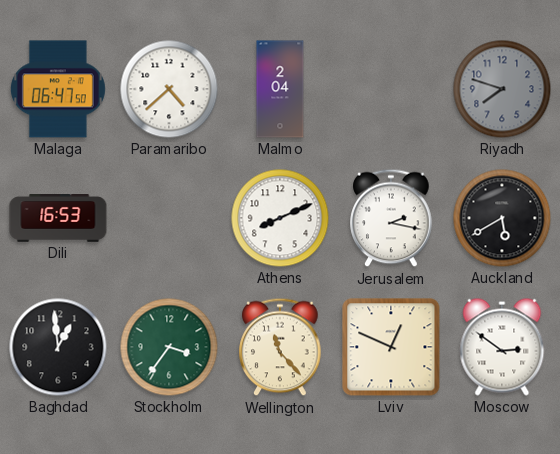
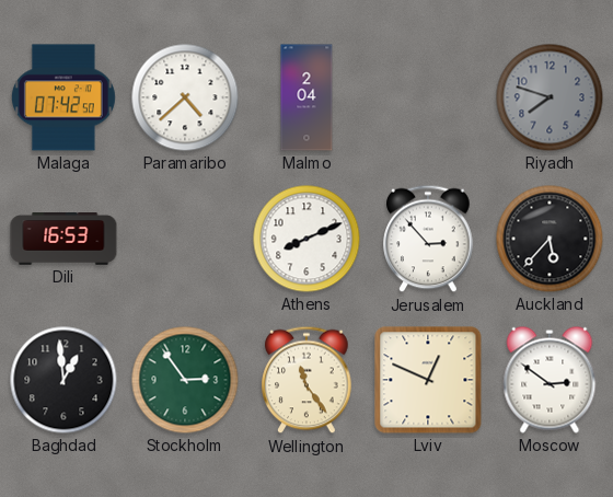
Malaga: 06:47 -> 07:42
Jerusalem: 2:17 -> 2:53
Auckland: 5:40 -> 5:37
Stockholm: 3:36 -> 2:54
Wellington: 11:23 -> 11:24
